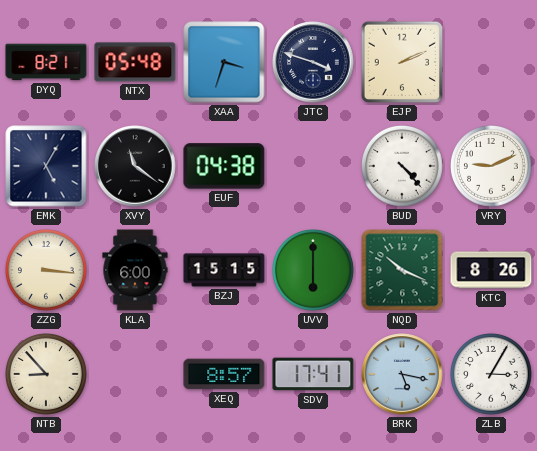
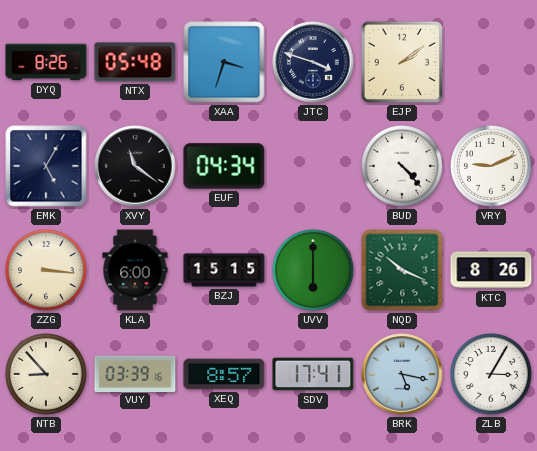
DYQ: 8:21 -> 8:26
EJP: 2:11 -> 2:09
EUF: 04:38 -> 04:34
VUY: none -> 03:39
